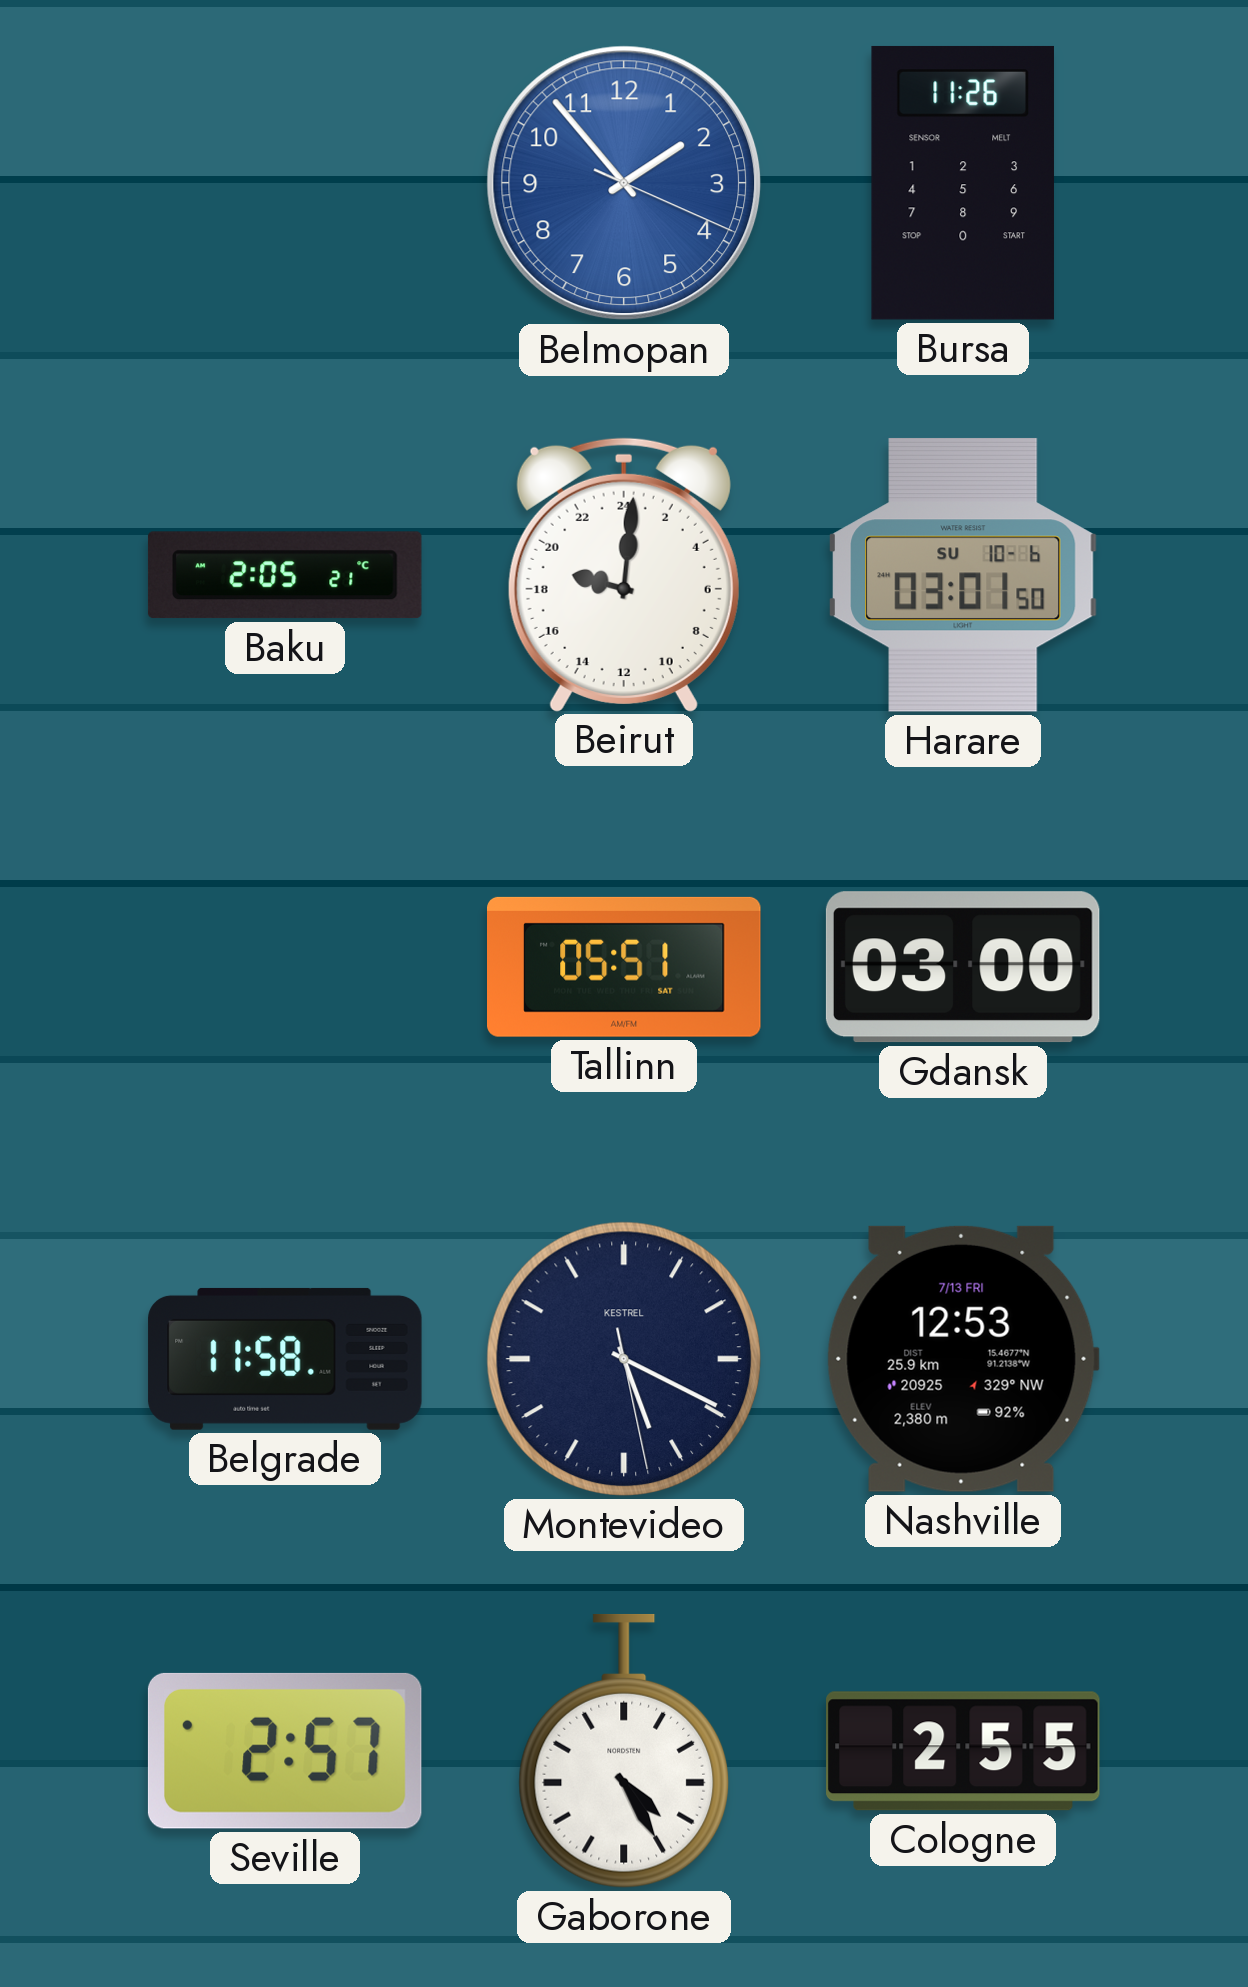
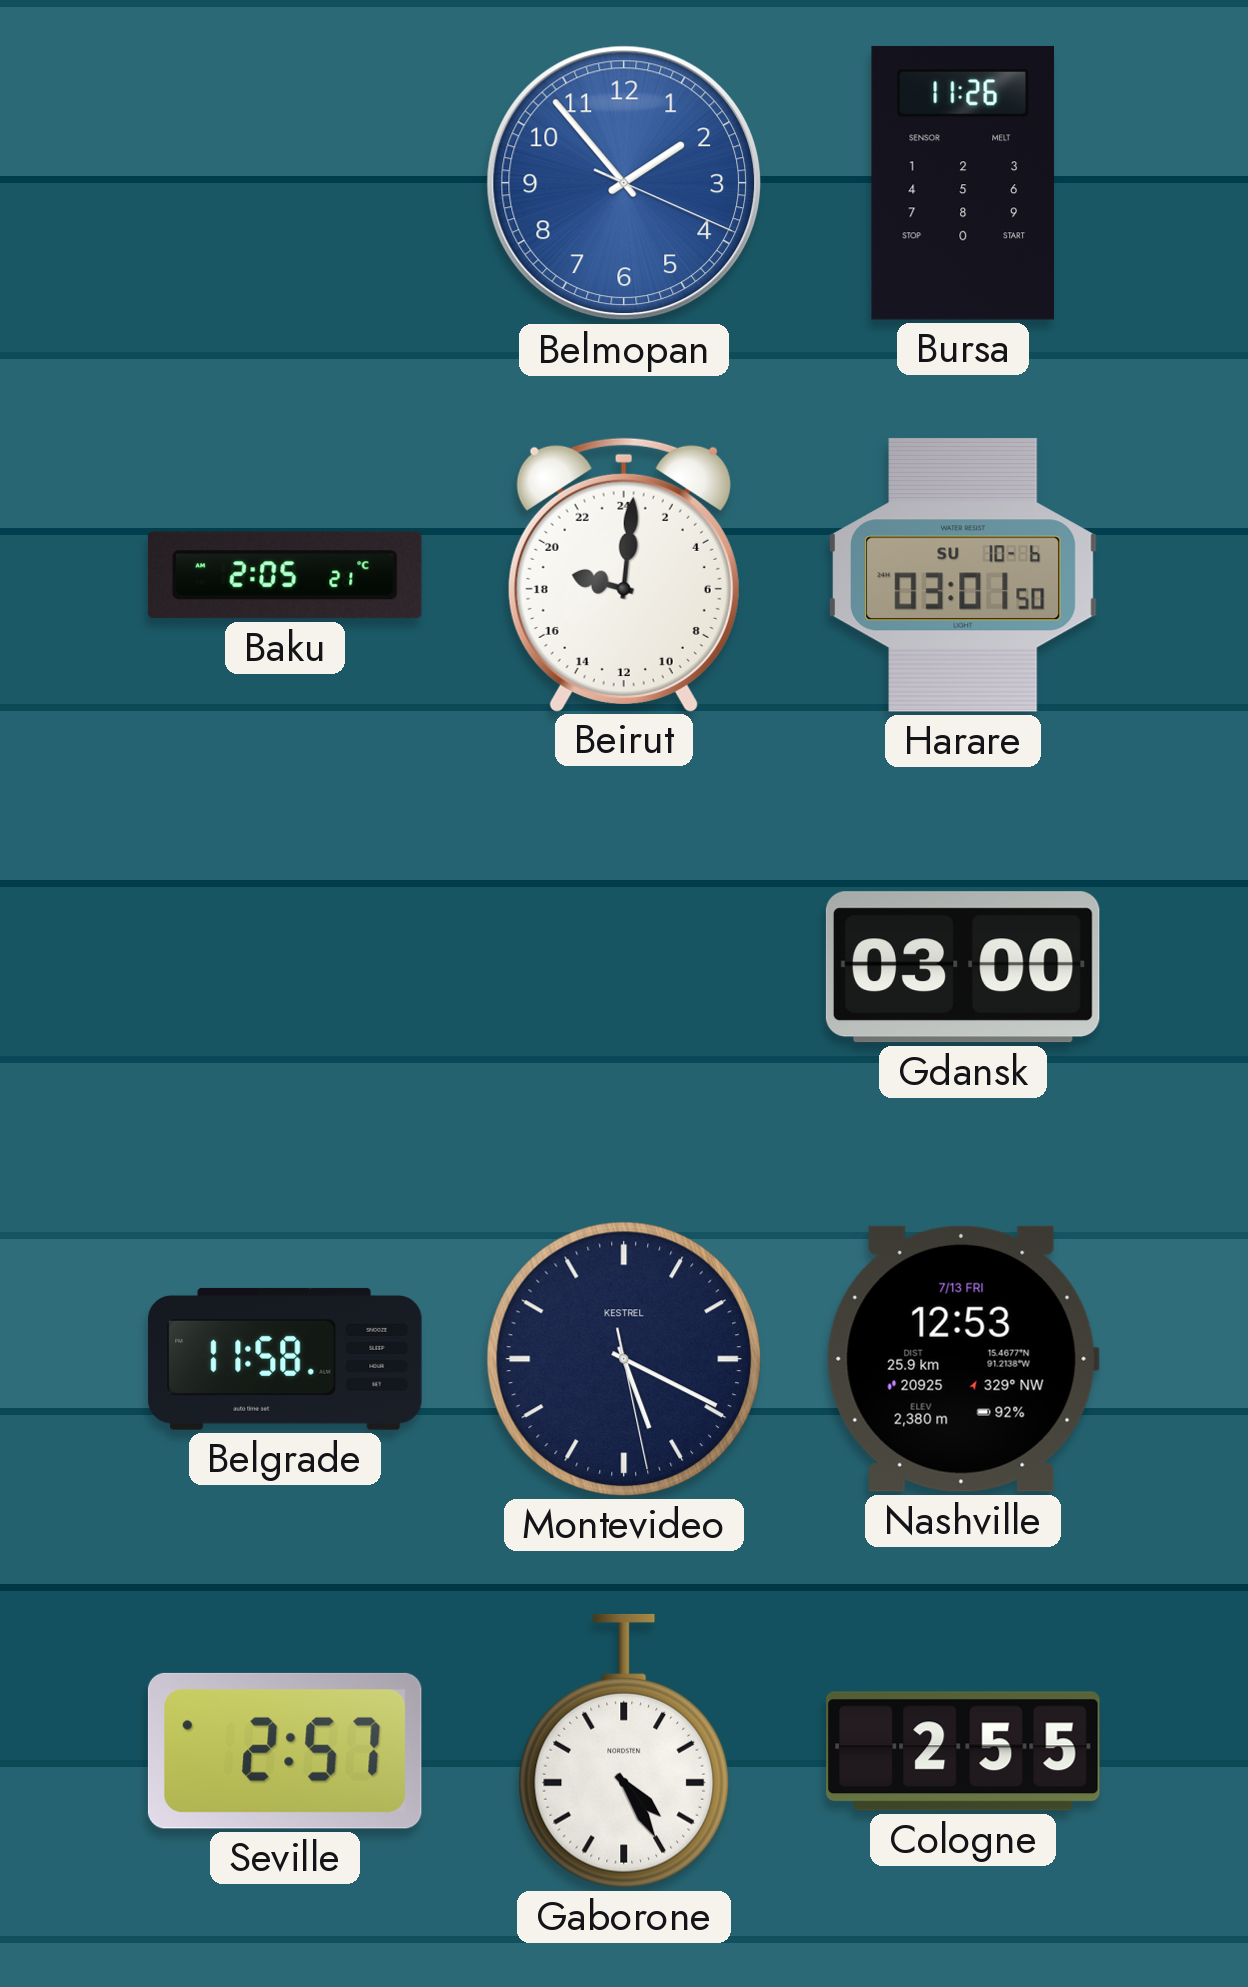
Tallinn: 05:51 -> none
